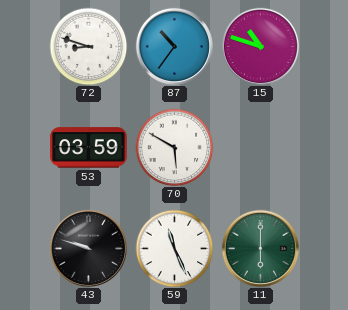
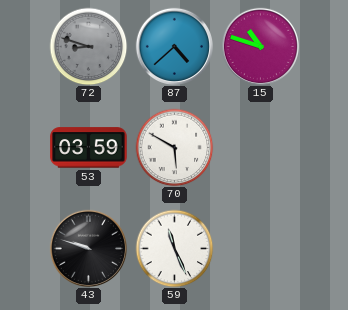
72 dial: white -> grey
87: 10:36 -> 4:38
11: 6:00 -> none
